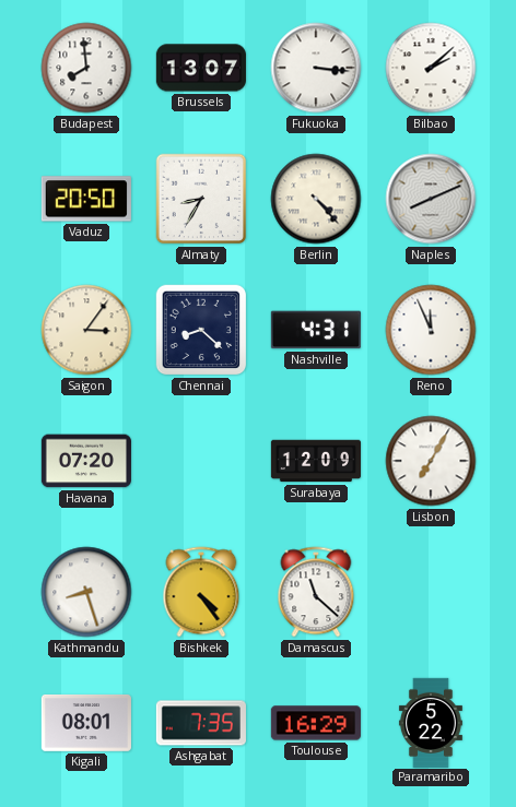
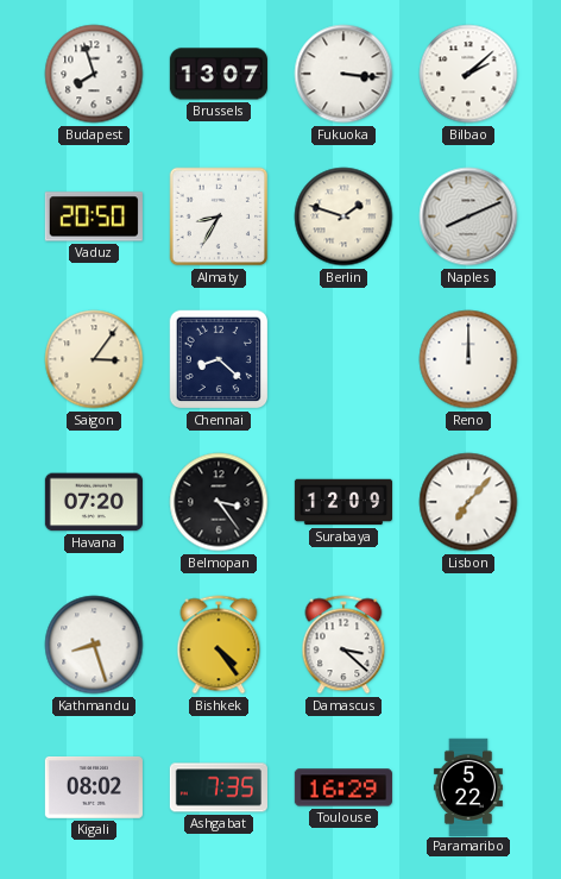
Budapest: 7:59 -> 7:57
Berlin: 4:23 -> 1:48
Nashville: 4:31 -> none
Reno: 11:56 -> 12:00
Belmopan: none -> 3:24
Lisbon: 7:05 -> 7:07
Damascus: 11:22 -> 3:22
Kigali: 08:01 -> 08:02
